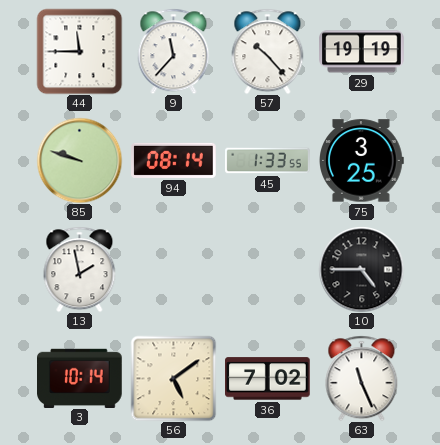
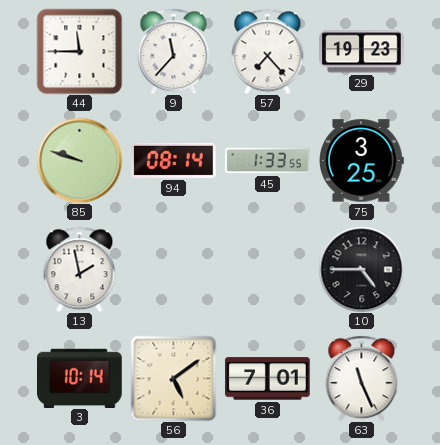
57: 10:23 -> 7:23
29: 19:19 -> 19:23
36: 7:02 -> 7:01
